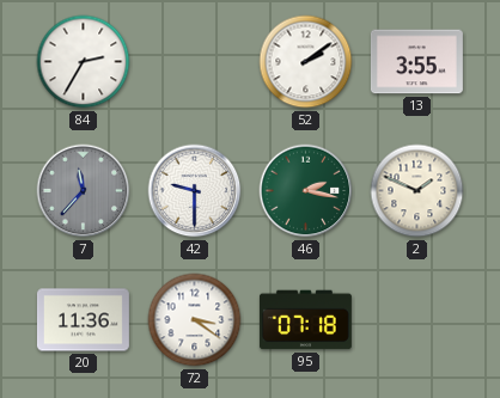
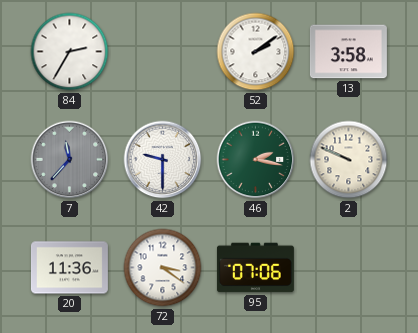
13: 3:55 -> 3:58
2: 1:49 -> 9:49
95: 07:18 -> 07:06
